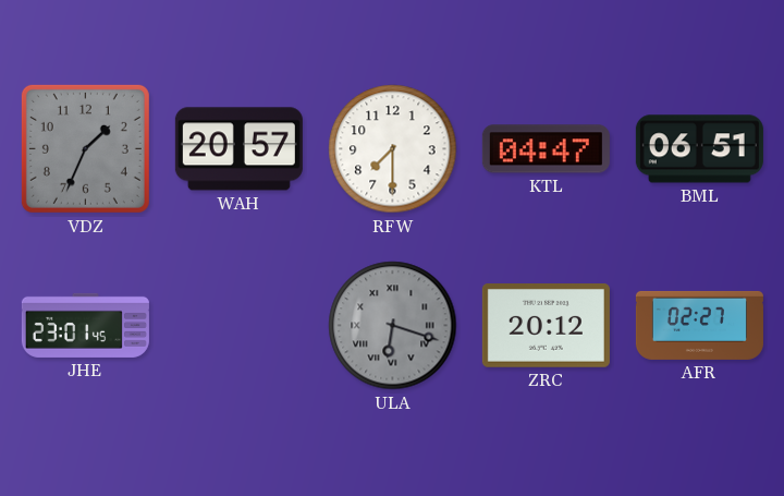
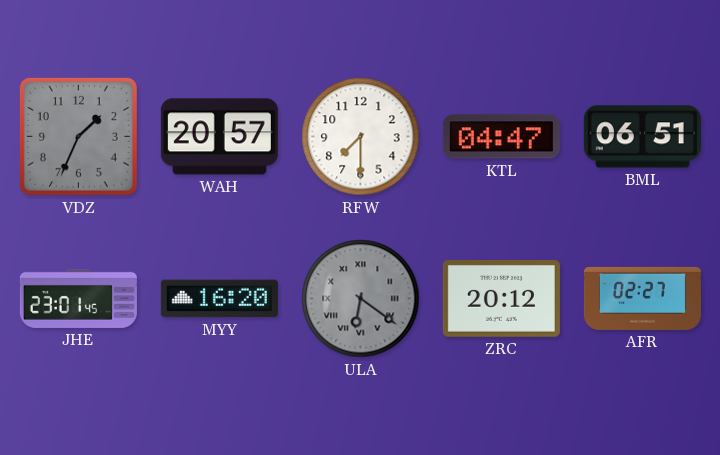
MYY: none -> 16:20
ULA: 6:18 -> 6:21
